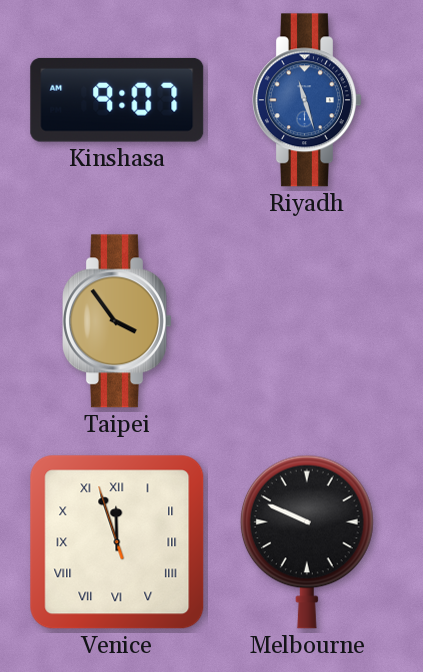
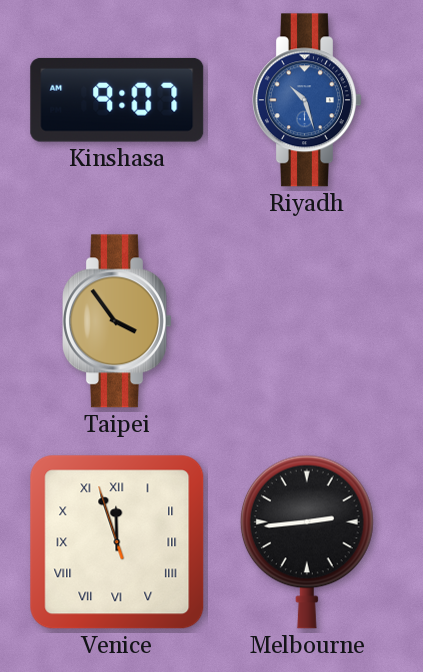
Riyadh: 11:27 -> 10:27
Melbourne: 9:49 -> 2:44
